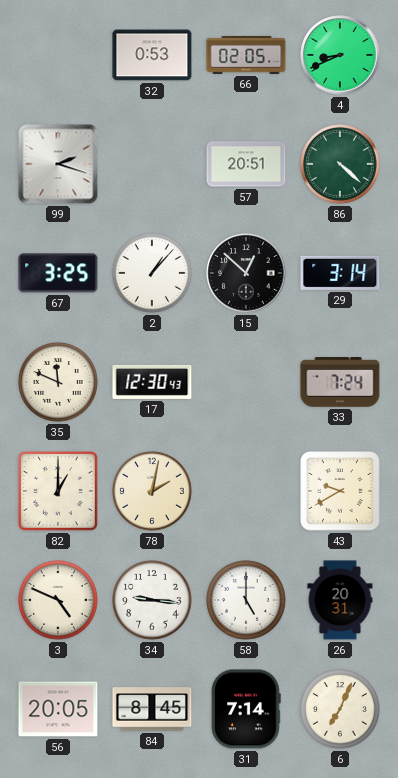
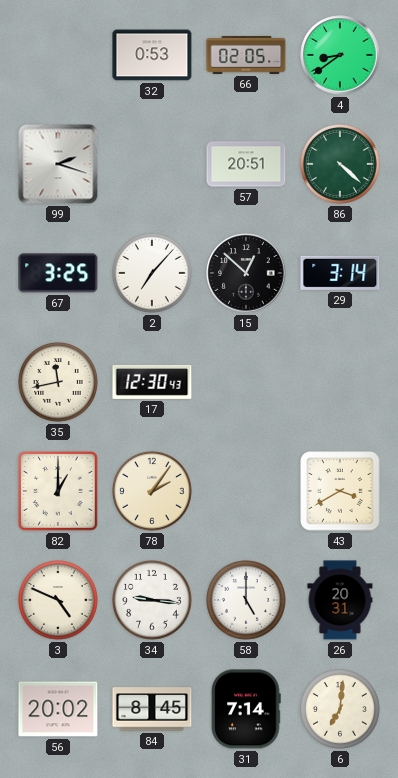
4: 8:41 -> 8:39
2: 1:07 -> 7:07
35: 11:49 -> 11:43
33: 7:24 -> none
78: 2:02 -> 2:06
43: 9:40 -> 3:40
56: 20:05 -> 20:02
6: 7:04 -> 7:01
